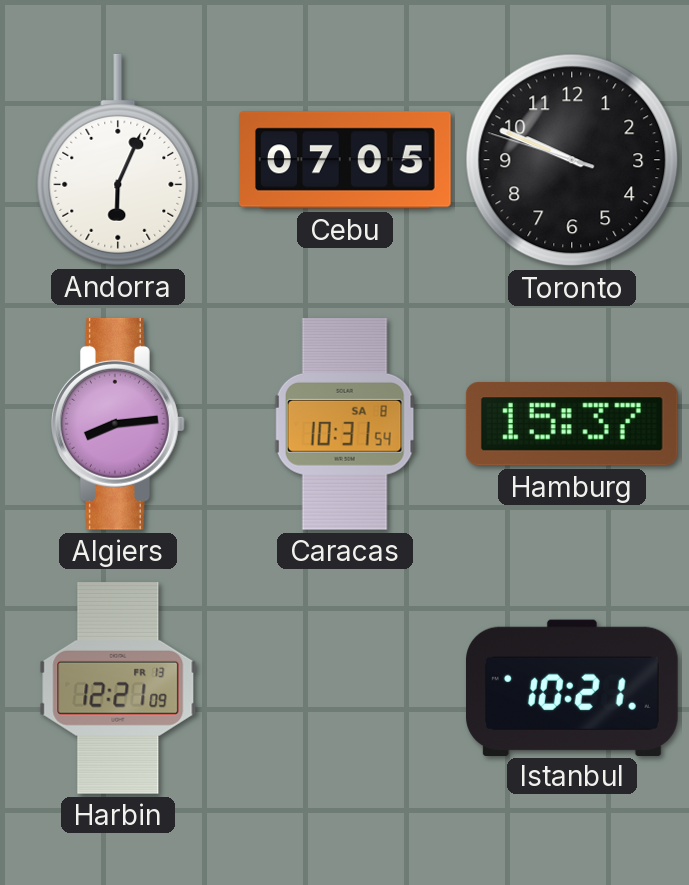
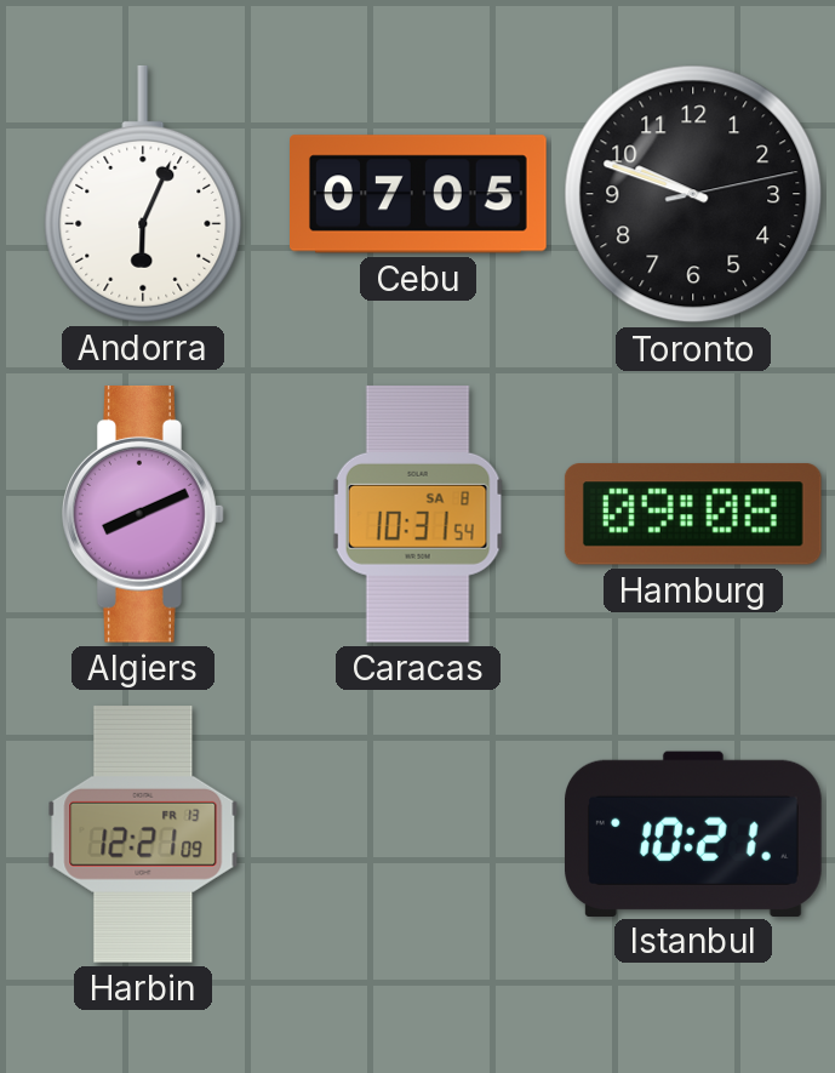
Toronto: 9:48:48 -> 9:48:13
Algiers: 8:14 -> 8:11
Hamburg: 15:37 -> 09:08
